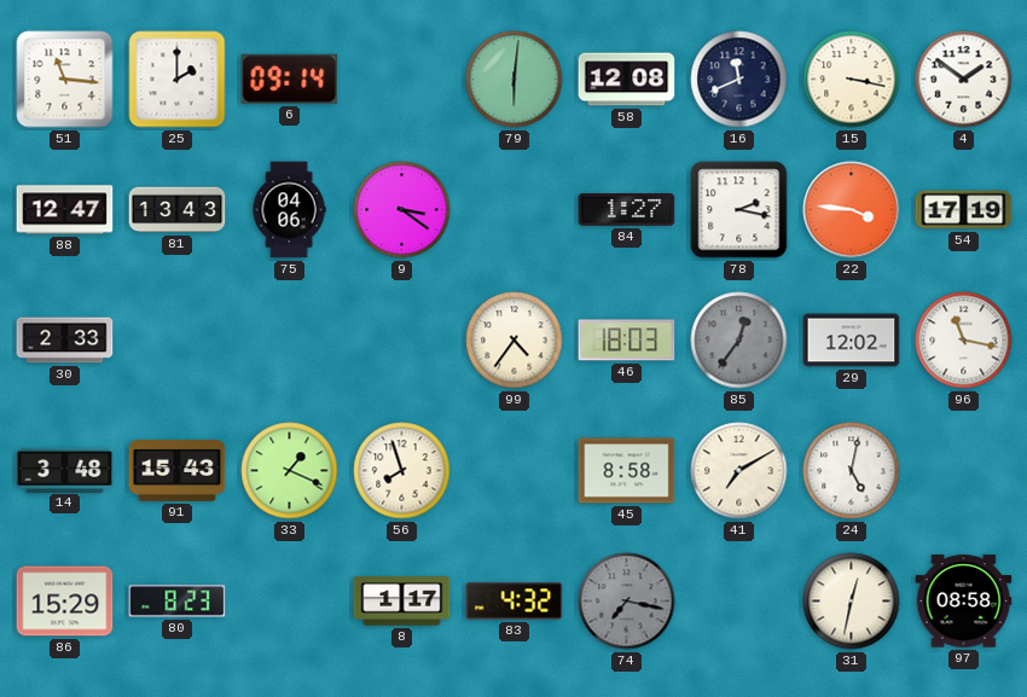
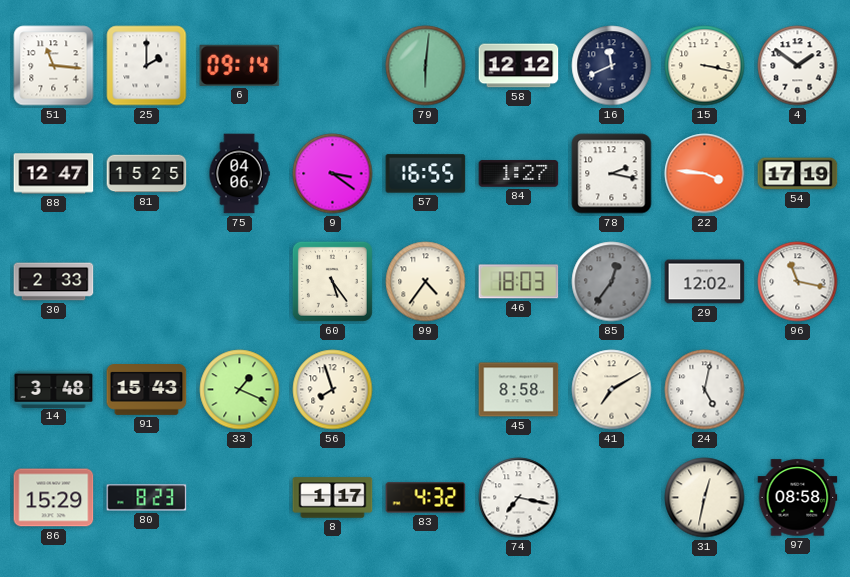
58: 12:08 -> 12:12
81: 13:43 -> 15:25
57: none -> 16:55
60: none -> 5:24
74 dial: grey -> white
